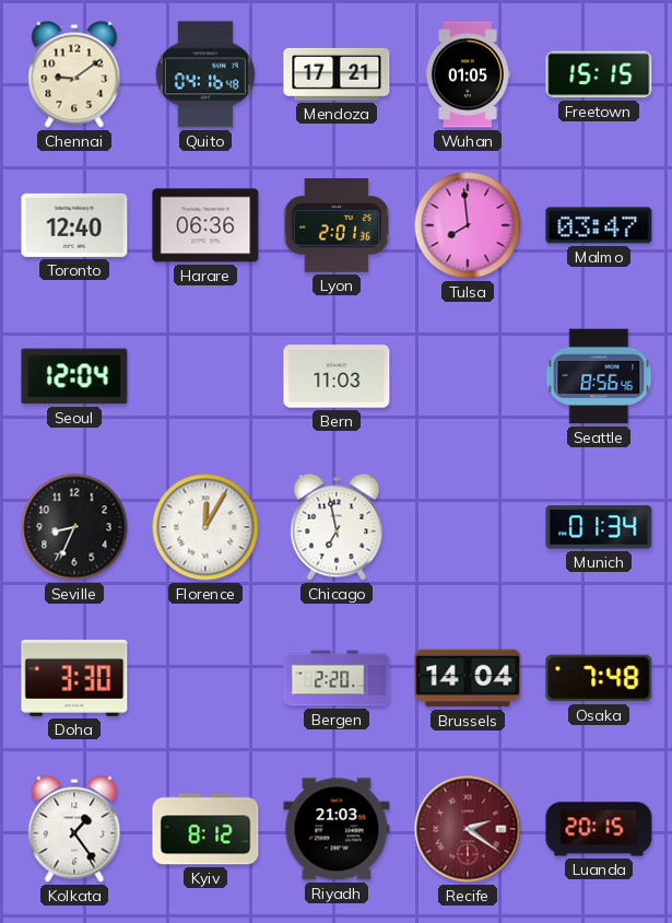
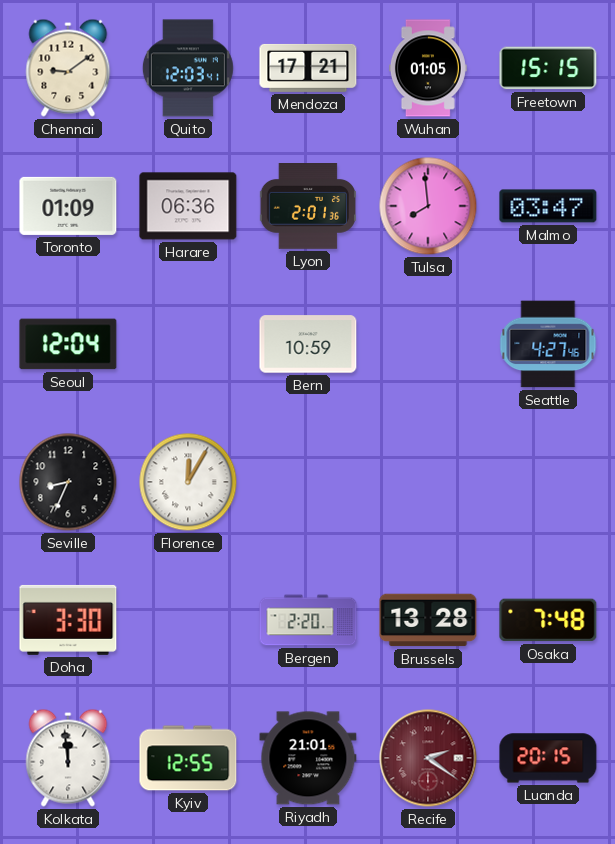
Quito: 04:16 -> 12:03
Toronto: 12:40 -> 01:09
Bern: 11:03 -> 10:59
Seattle: 8:56 -> 4:27
Chicago: 6:58 -> none
Munich: 01:34 -> none
Brussels: 14:04 -> 13:28
Kolkata: 1:24 -> 11:59
Kyiv: 8:12 -> 12:55
Riyadh: 21:03 -> 21:01
